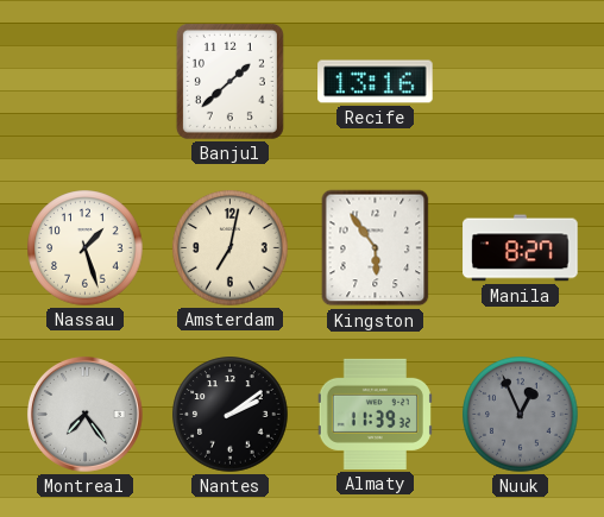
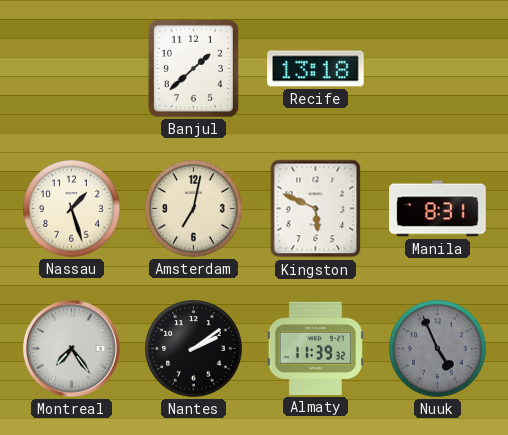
Recife: 13:16 -> 13:18
Kingston: 5:54 -> 5:49
Manila: 8:27 -> 8:31
Nuuk: 12:56 -> 4:56
